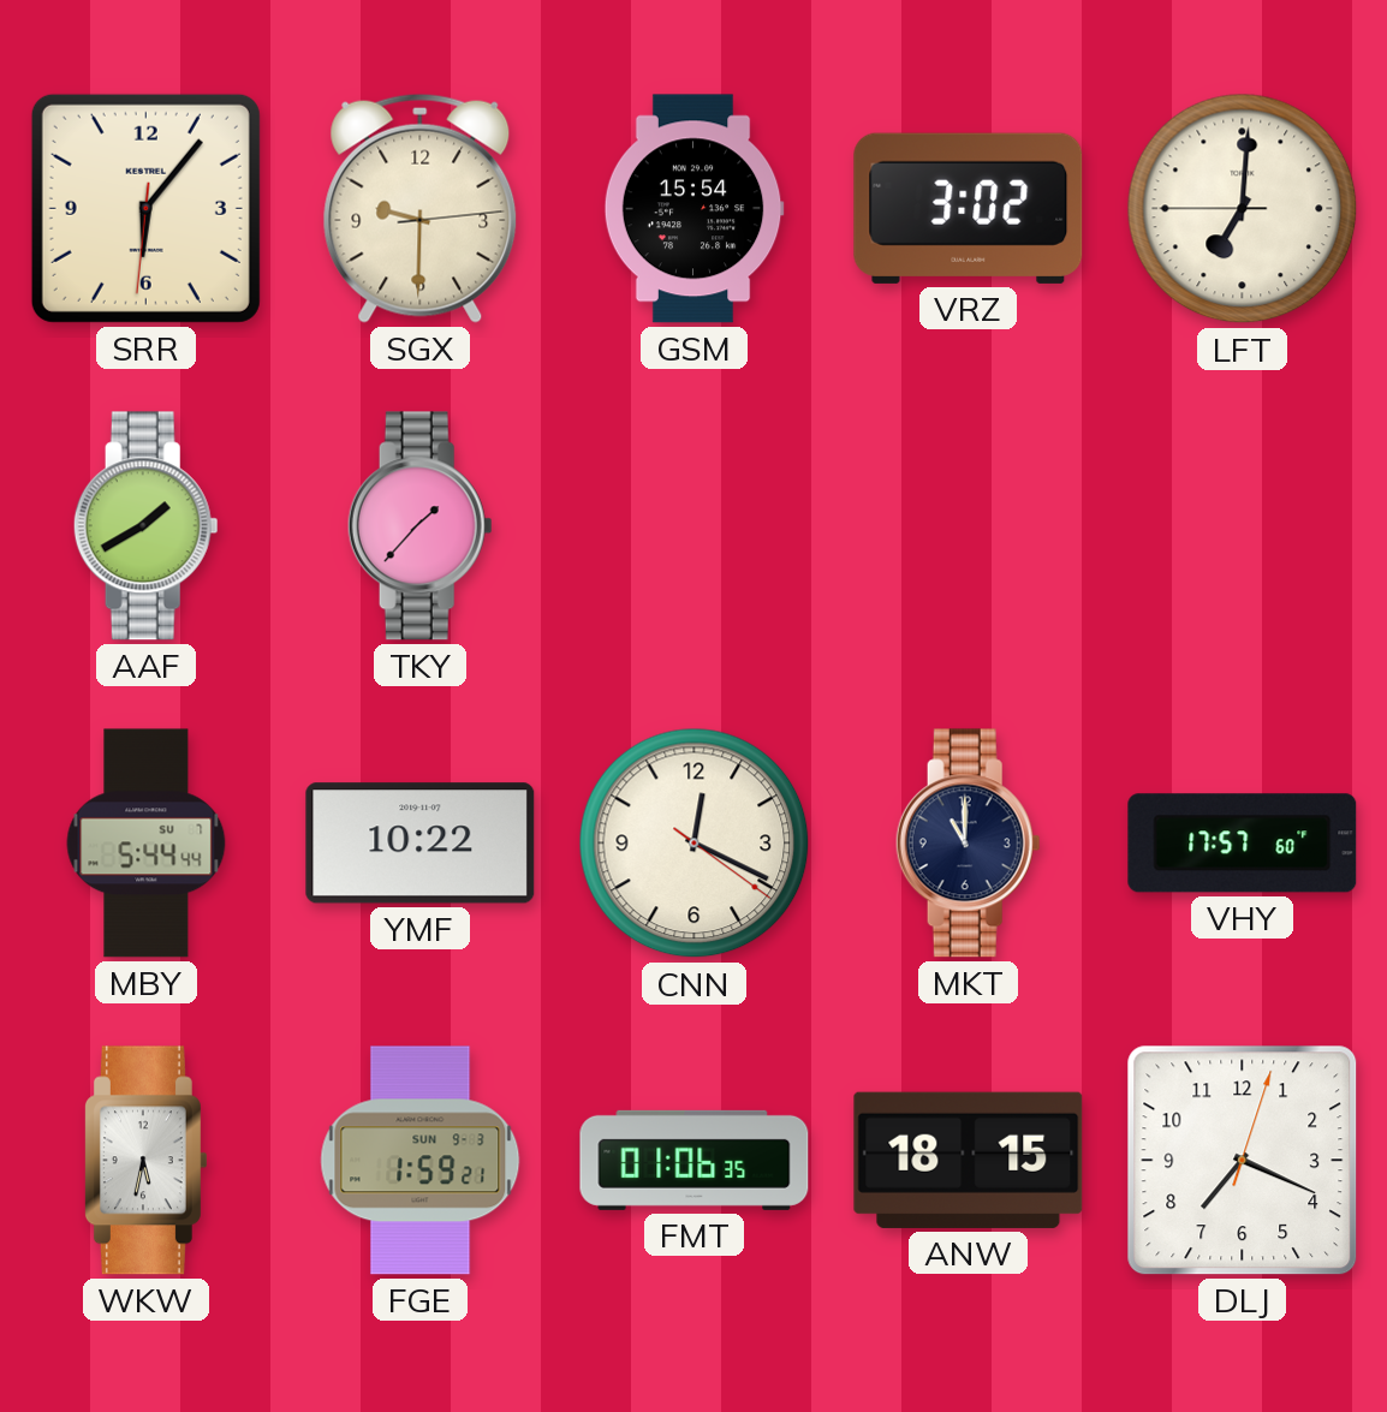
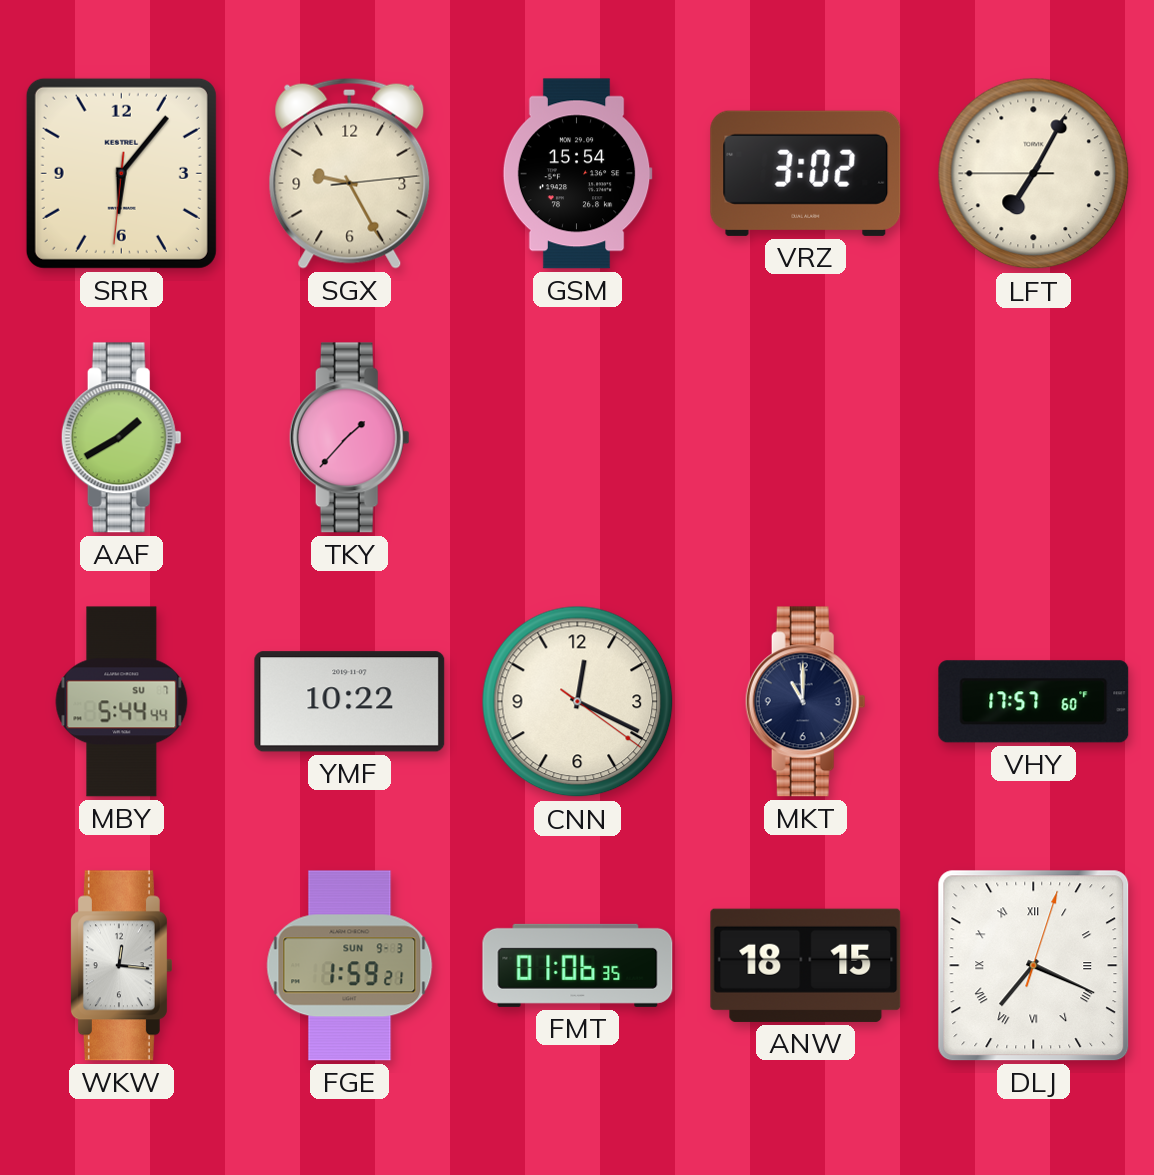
SGX: 9:30 -> 9:25
LFT: 7:00 -> 7:04
WKW: 5:32 -> 12:16
DLJ numerals: Arabic -> Roman
